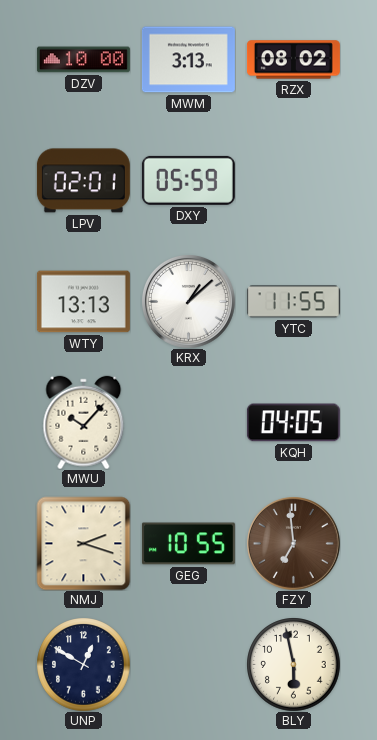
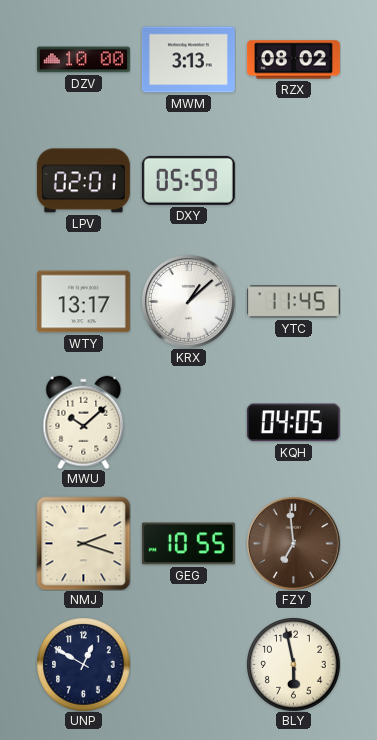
WTY: 13:13 -> 13:17
YTC: 11:55 -> 11:45
MWU: 10:07 -> 10:08
